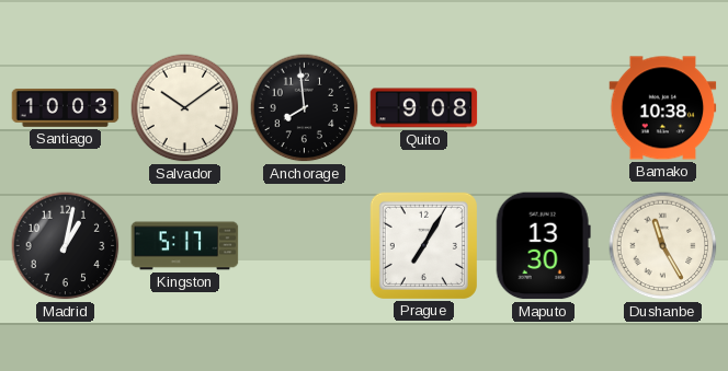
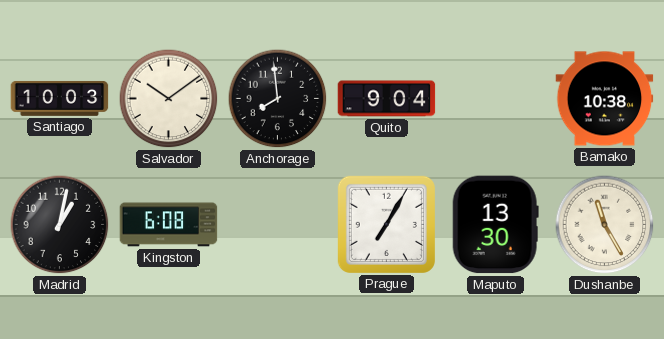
Quito: 9:08 -> 9:04
Kingston: 5:17 -> 6:08
